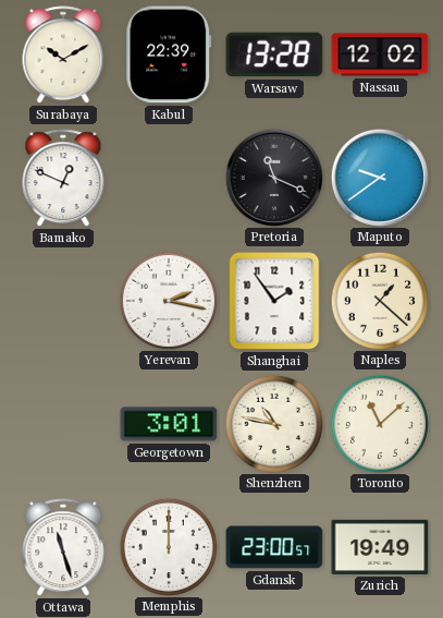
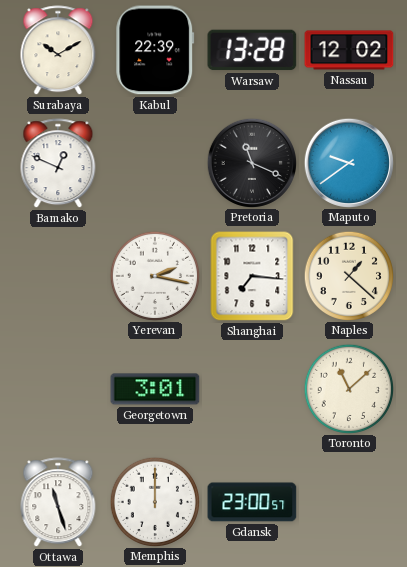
Shanghai: 1:54 -> 7:16
Shenzhen: 10:47 -> none
Zurich: 19:49 -> none
